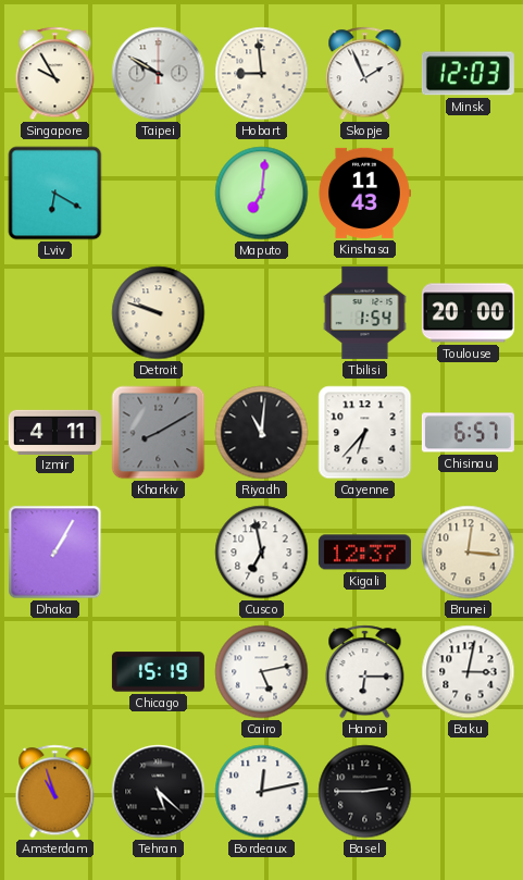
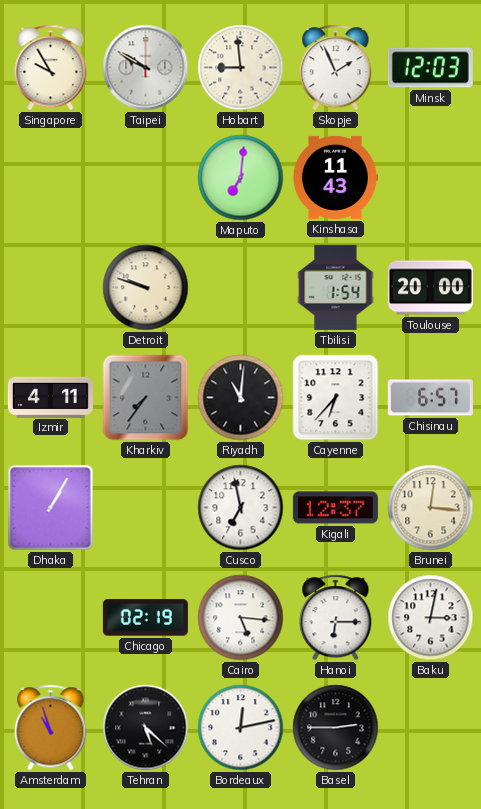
Lviv: 6:20 -> none
Kharkiv: 8:10 -> 7:36
Chicago: 15:19 -> 02:19
Cairo: 5:13 -> 5:16
